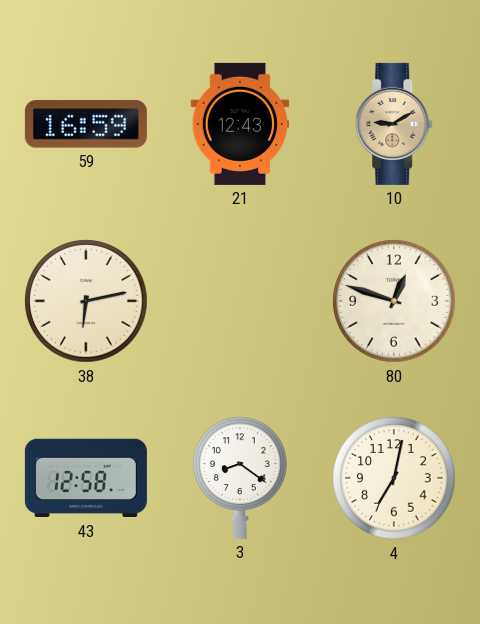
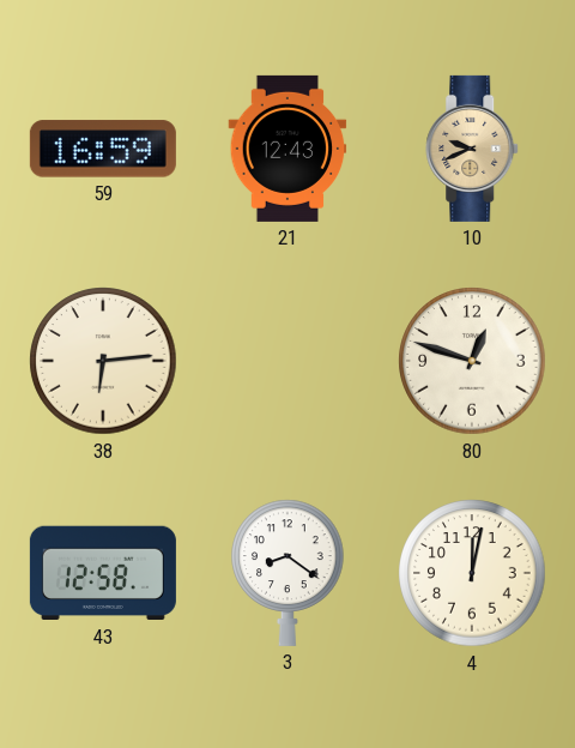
10: 9:10 -> 9:41
38: 6:13 -> 6:14
4: 7:02 -> 12:02
